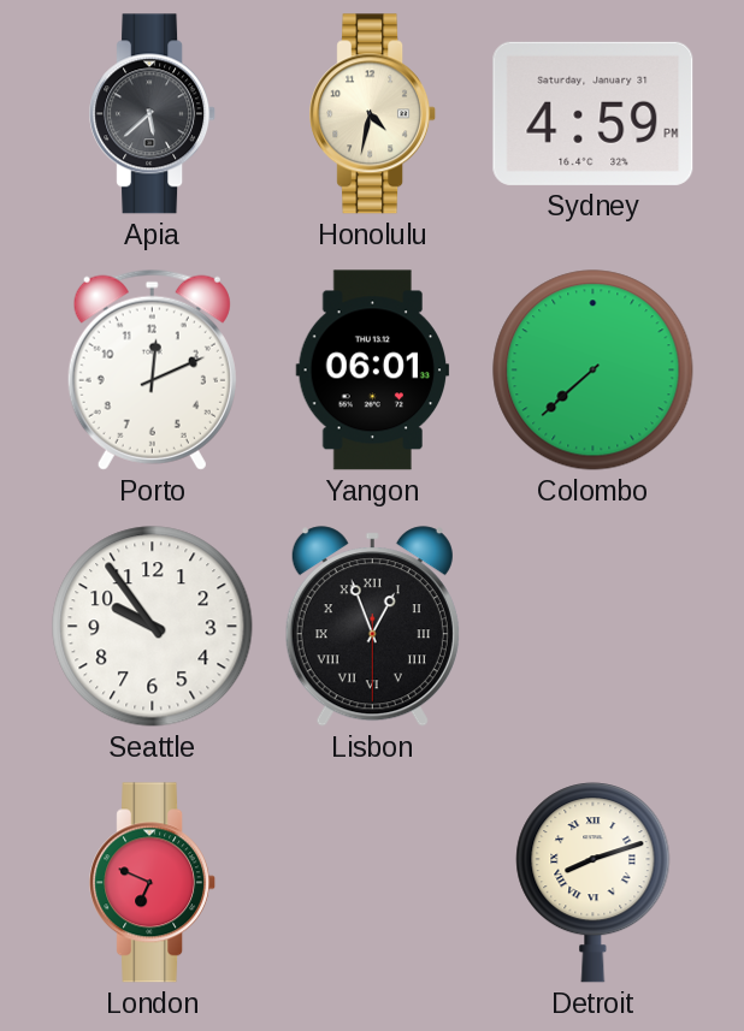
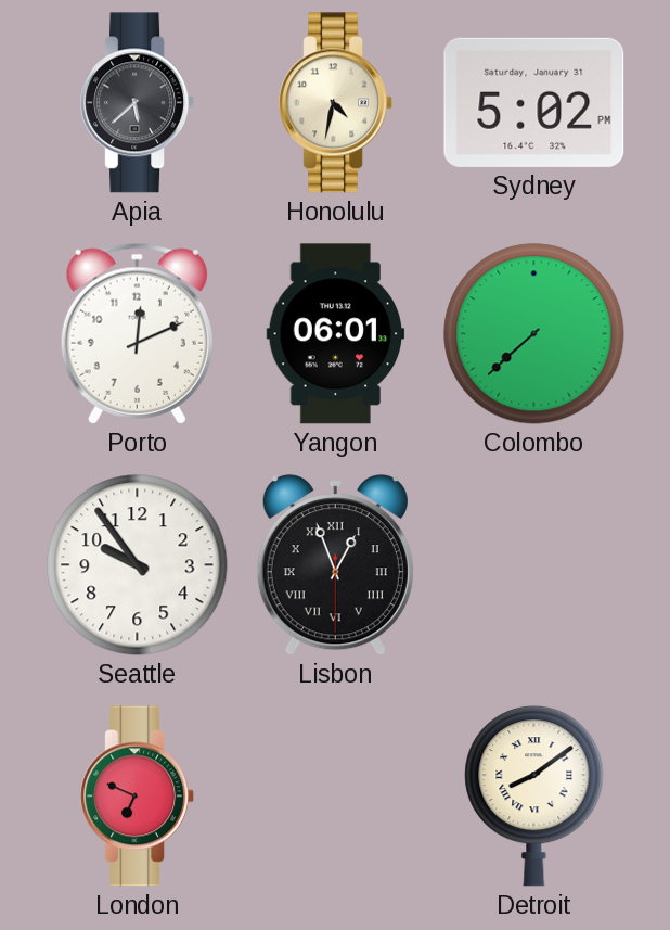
Sydney: 4:59 -> 5:02
Detroit: 8:12 -> 8:09
